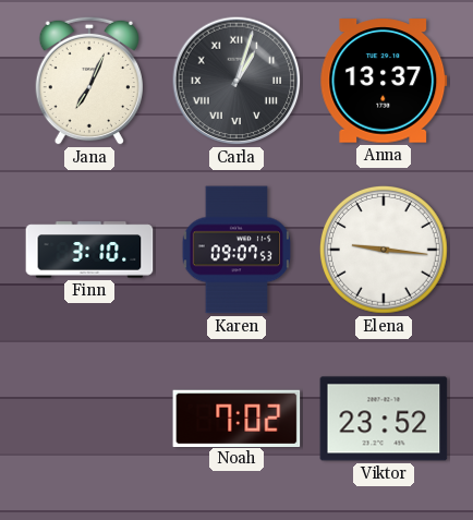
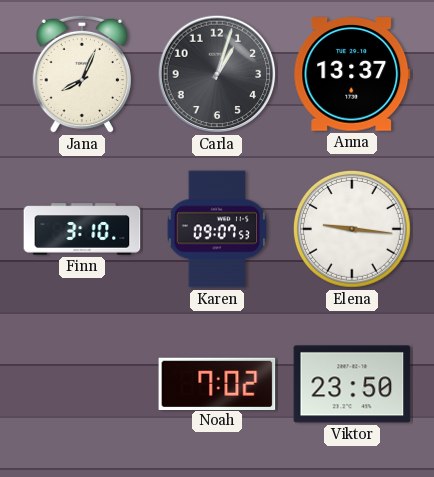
Jana: 7:04 -> 8:04
Carla numerals: Roman -> Arabic
Viktor: 23:52 -> 23:50
